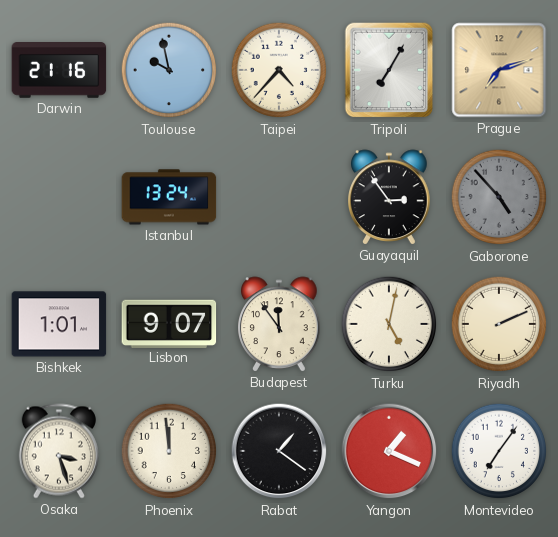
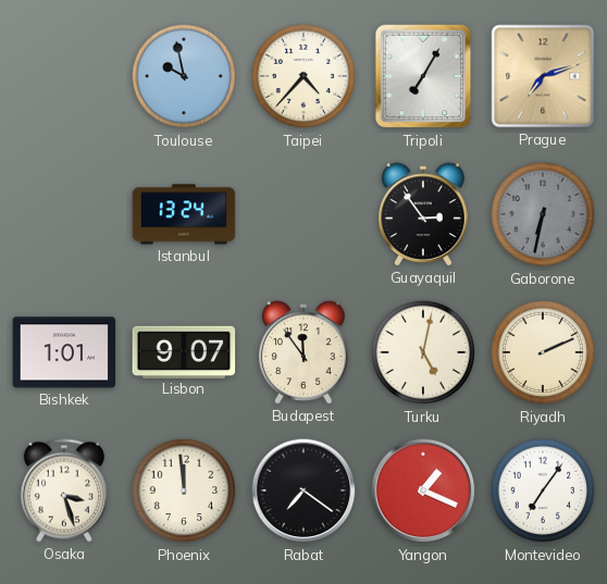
Darwin: 21:16 -> none
Gaborone: 4:53 -> 6:32
Rabat: 1:21 -> 7:21
